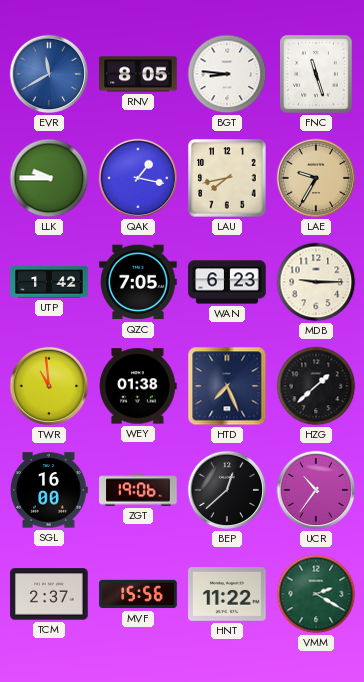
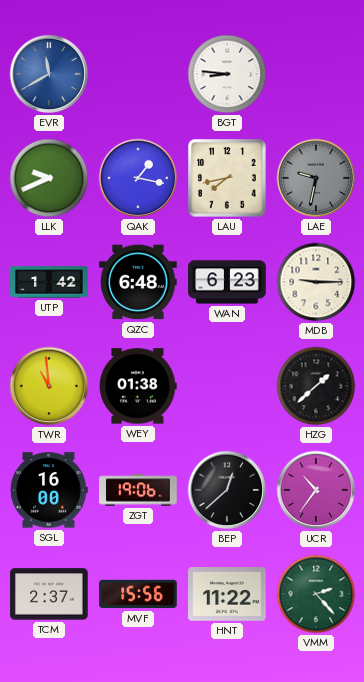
RNV: 8:05 -> none
FNC: 11:27 -> none
LLK: 9:45 -> 9:41
LAE: 9:35 -> 9:32
LAE dial: champagne -> grey
QZC: 7:05 -> 6:48
HTD: 7:26 -> none
VMM: 2:20 -> 2:23
